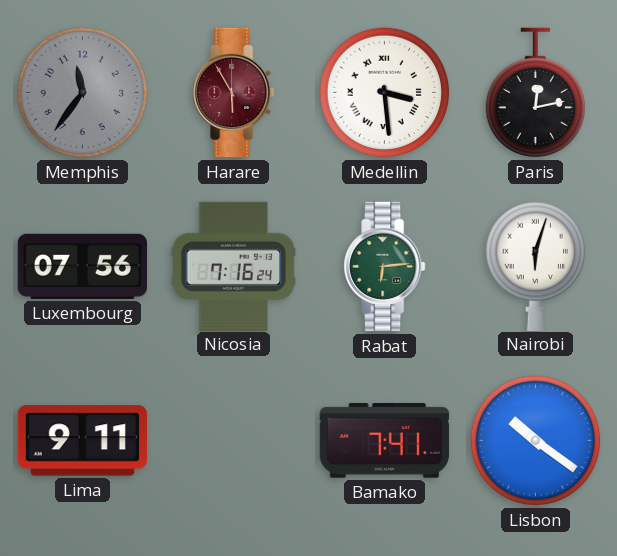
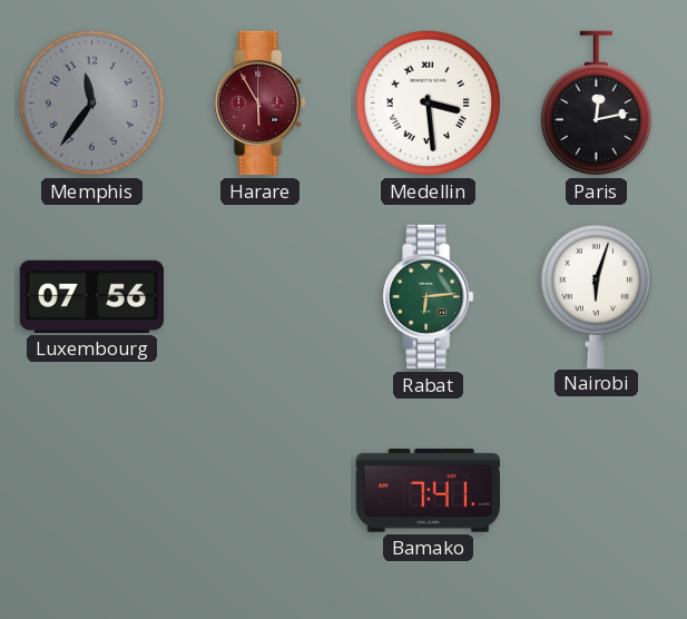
Nicosia: 7:16 -> none
Lima: 9:11 -> none
Lisbon: 10:21 -> none
